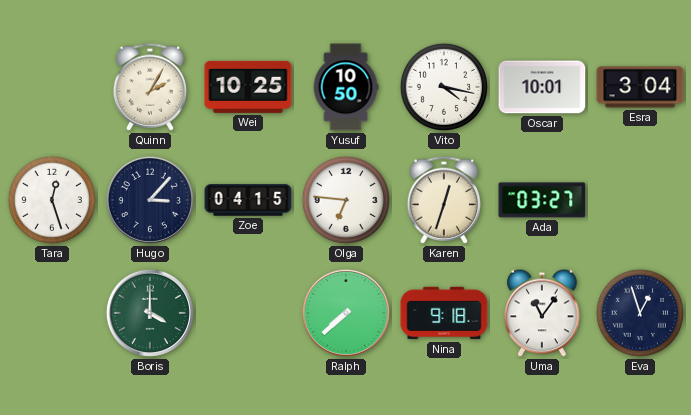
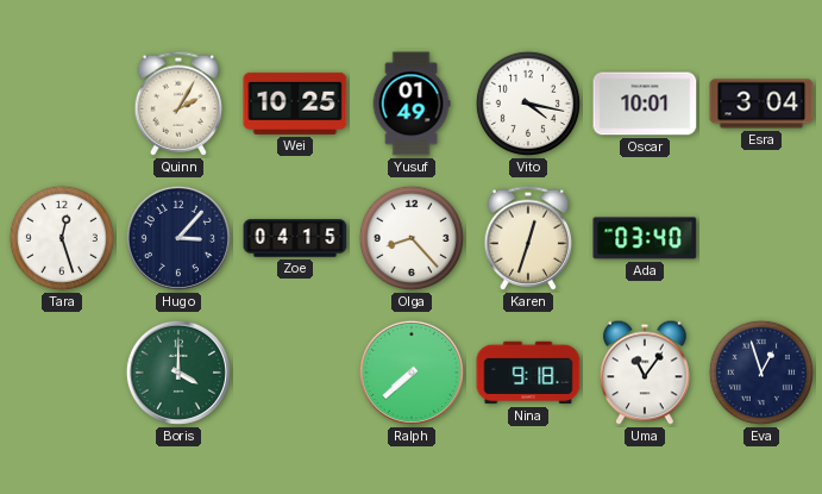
Yusuf: 10:50 -> 01:49
Olga: 6:46 -> 8:23
Ada: 03:27 -> 03:40
